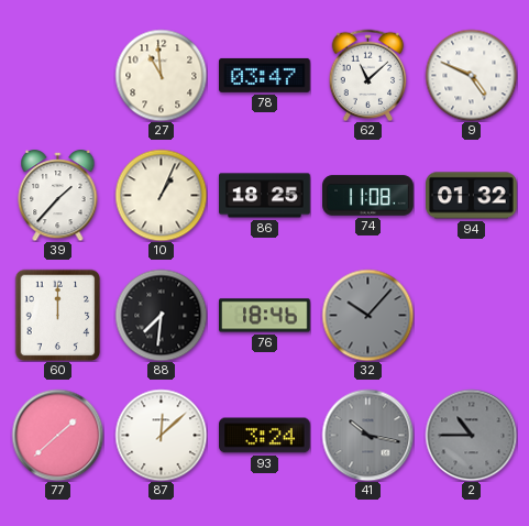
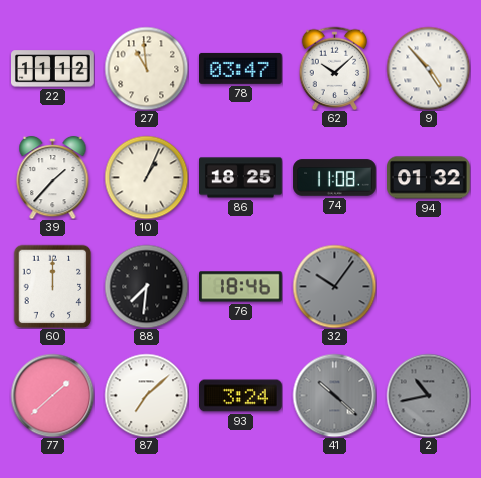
22: none -> 11:12
62: 11:08 -> 10:08
9: 4:49 -> 4:53
32: 10:07 -> 10:06
87: 12:08 -> 7:08
41: 10:17 -> 10:22
2: 10:45 -> 10:43
